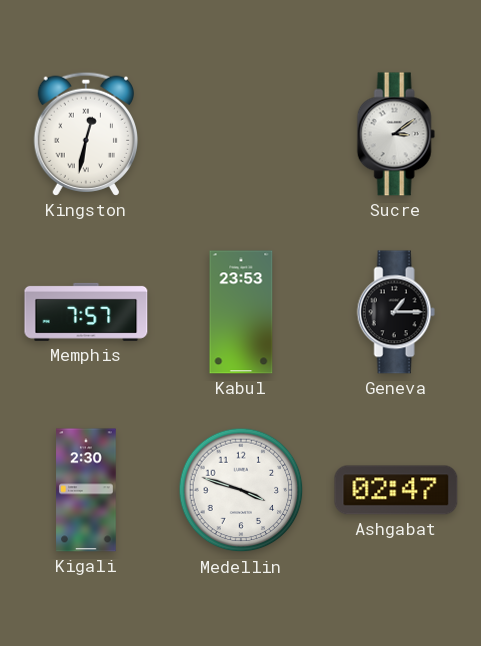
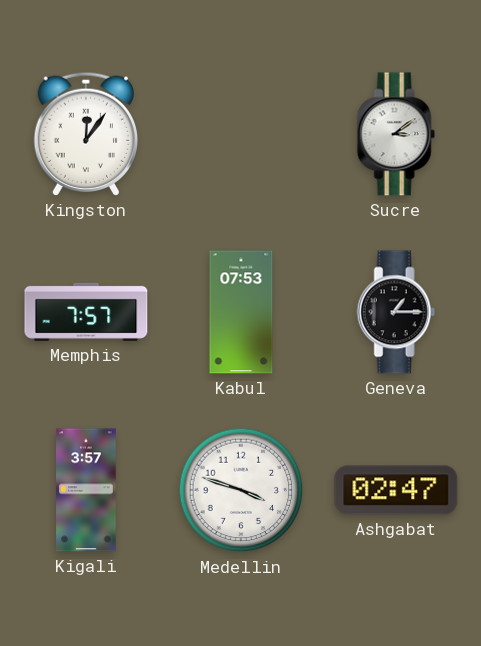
Kingston: 12:32 -> 12:06
Kabul: 23:53 -> 07:53
Kigali: 2:30 -> 3:57
